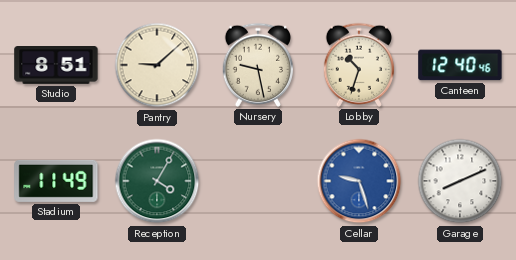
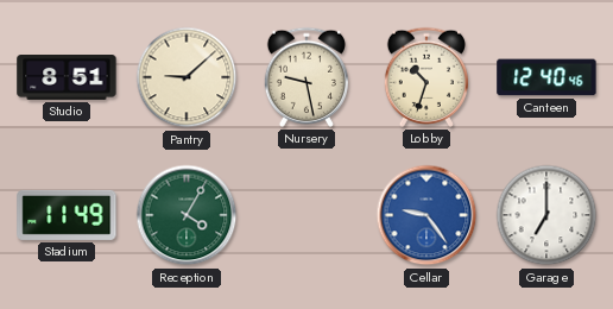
Cellar: 9:27 -> 9:24
Garage: 8:11 -> 7:00
